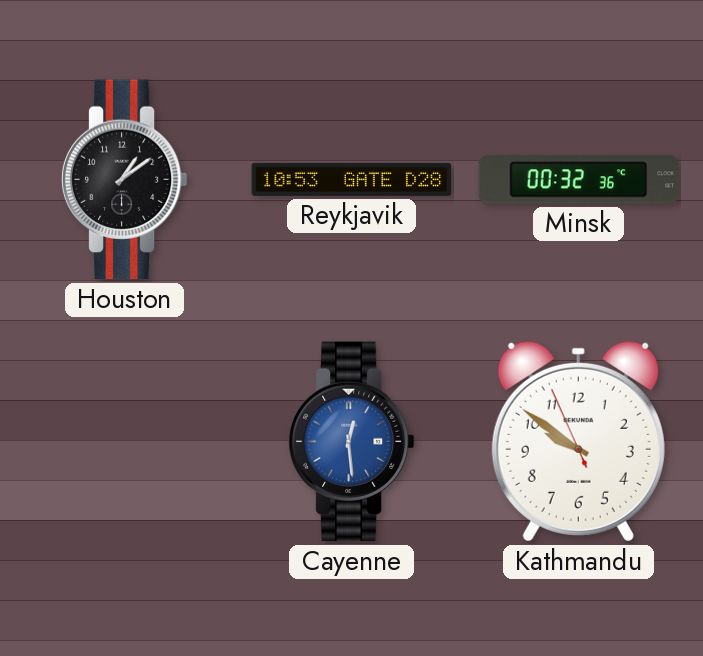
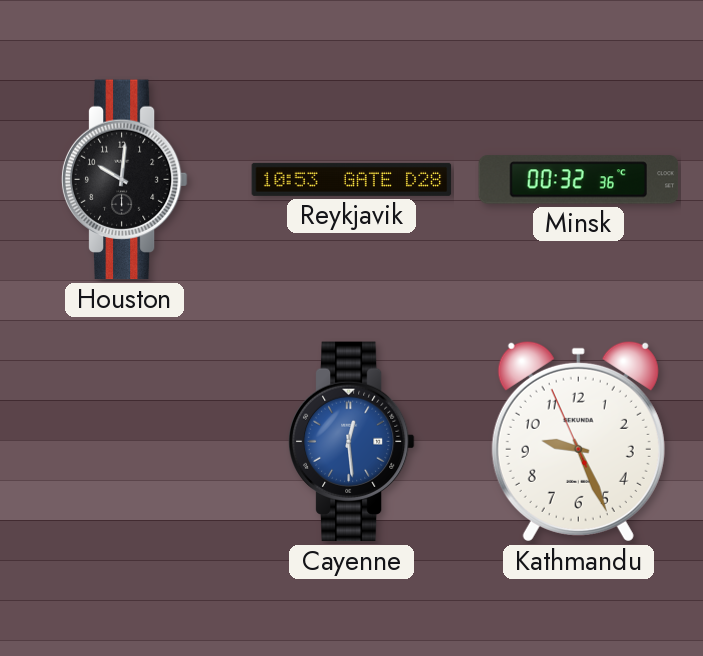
Houston: 1:09 -> 10:01
Kathmandu: 9:50 -> 9:25
